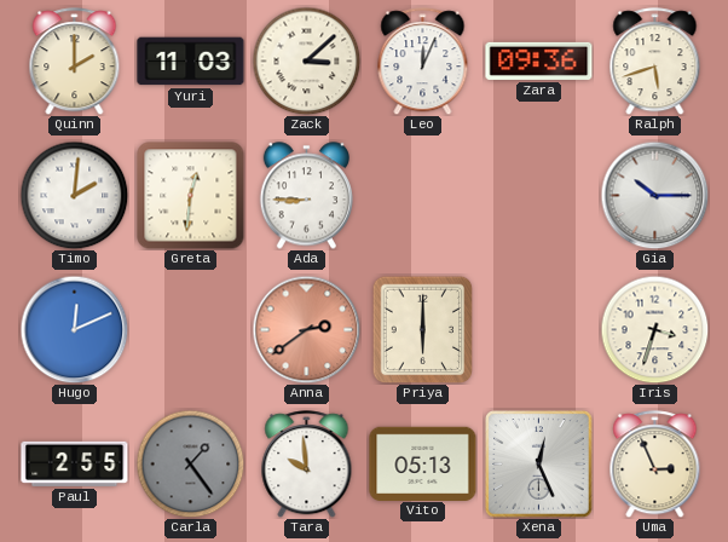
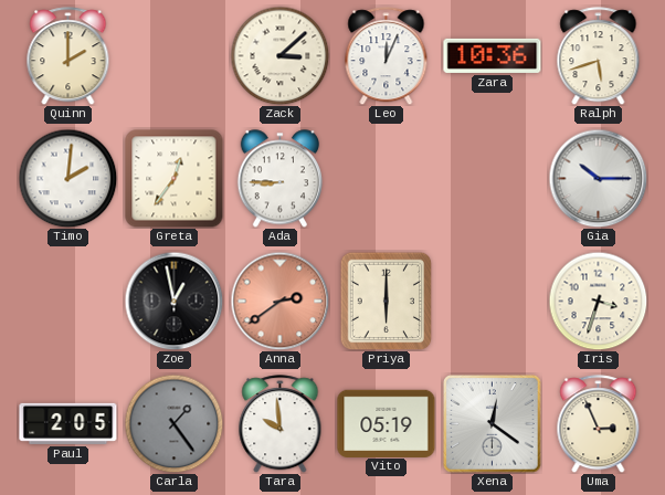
Yuri: 11:03 -> none
Zara: 09:36 -> 10:36
Greta: 12:31 -> 12:36
Hugo: 12:11 -> none
Zoe: none -> 12:58
Paul: 2:55 -> 2:05
Vito: 05:13 -> 05:19
Xena: 12:26 -> 12:21
